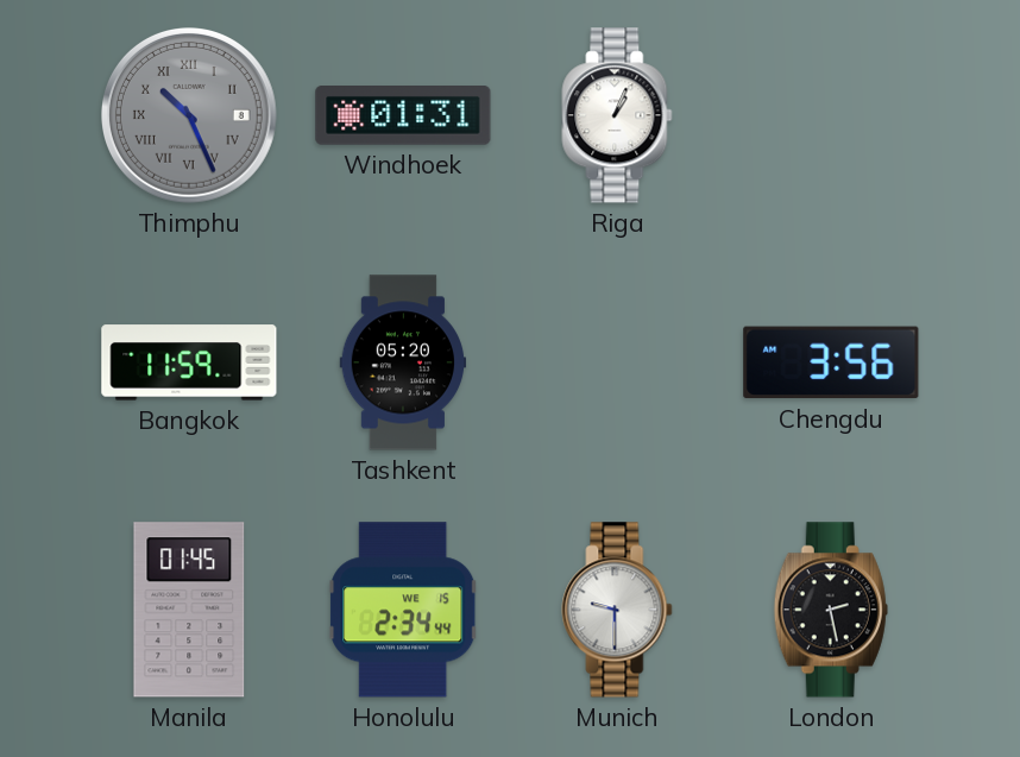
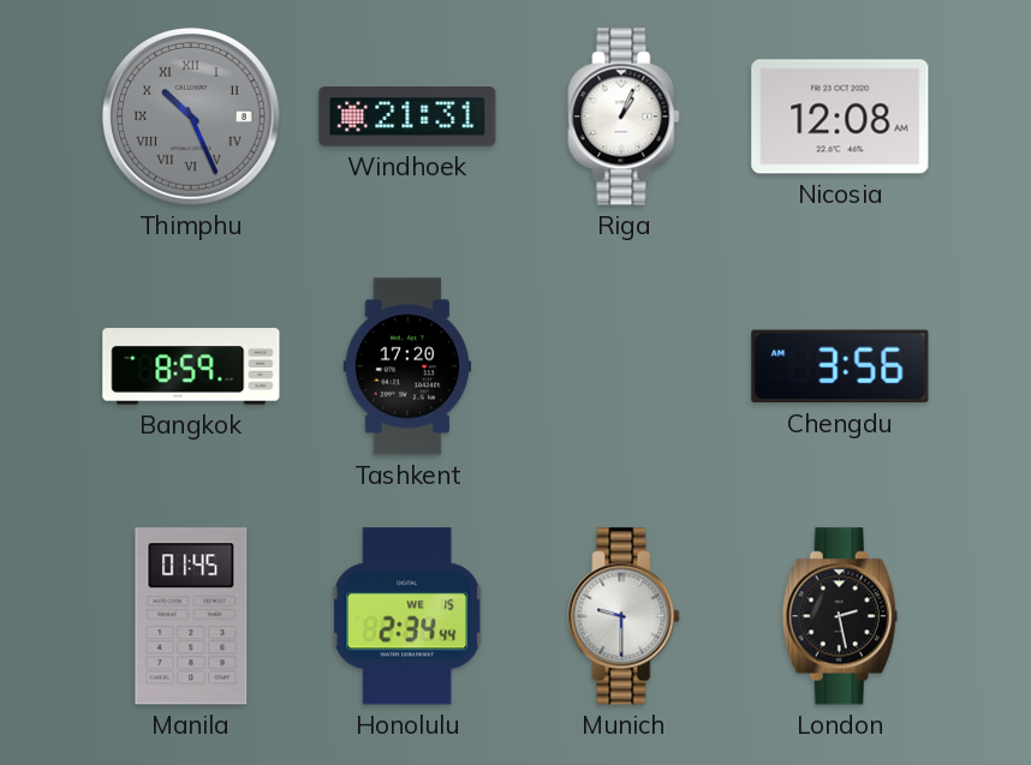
Windhoek: 01:31 -> 21:31
Nicosia: none -> 12:08
Bangkok: 11:59 -> 8:59
Tashkent: 05:20 -> 17:20
